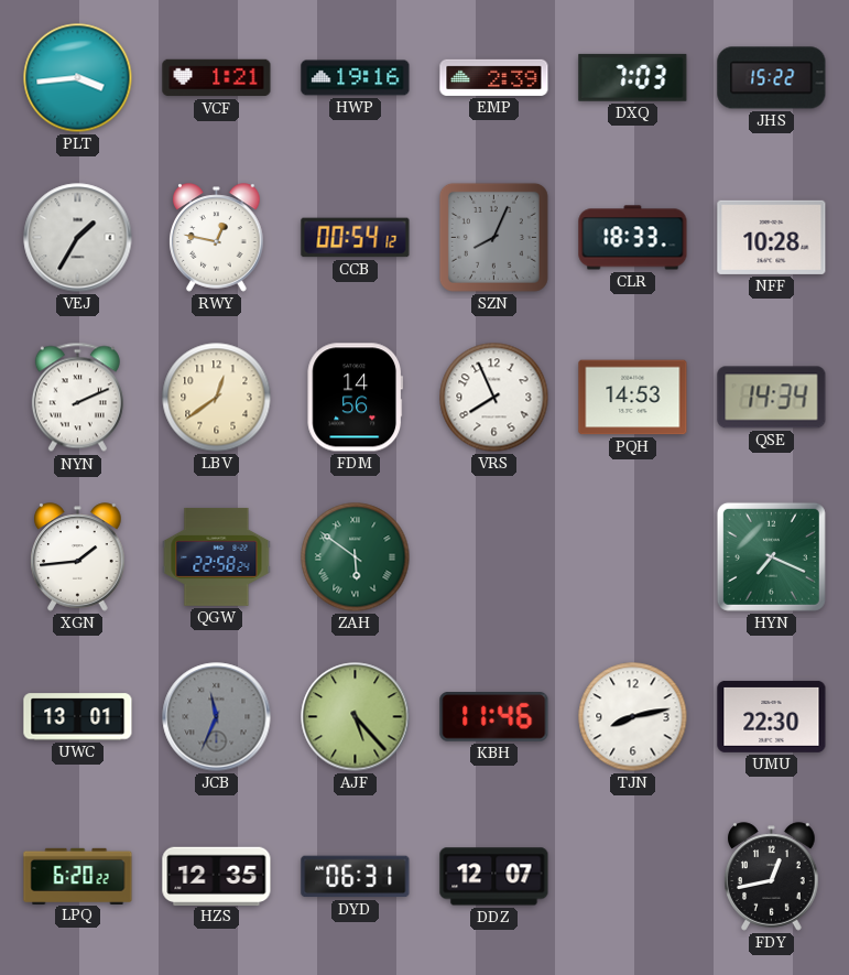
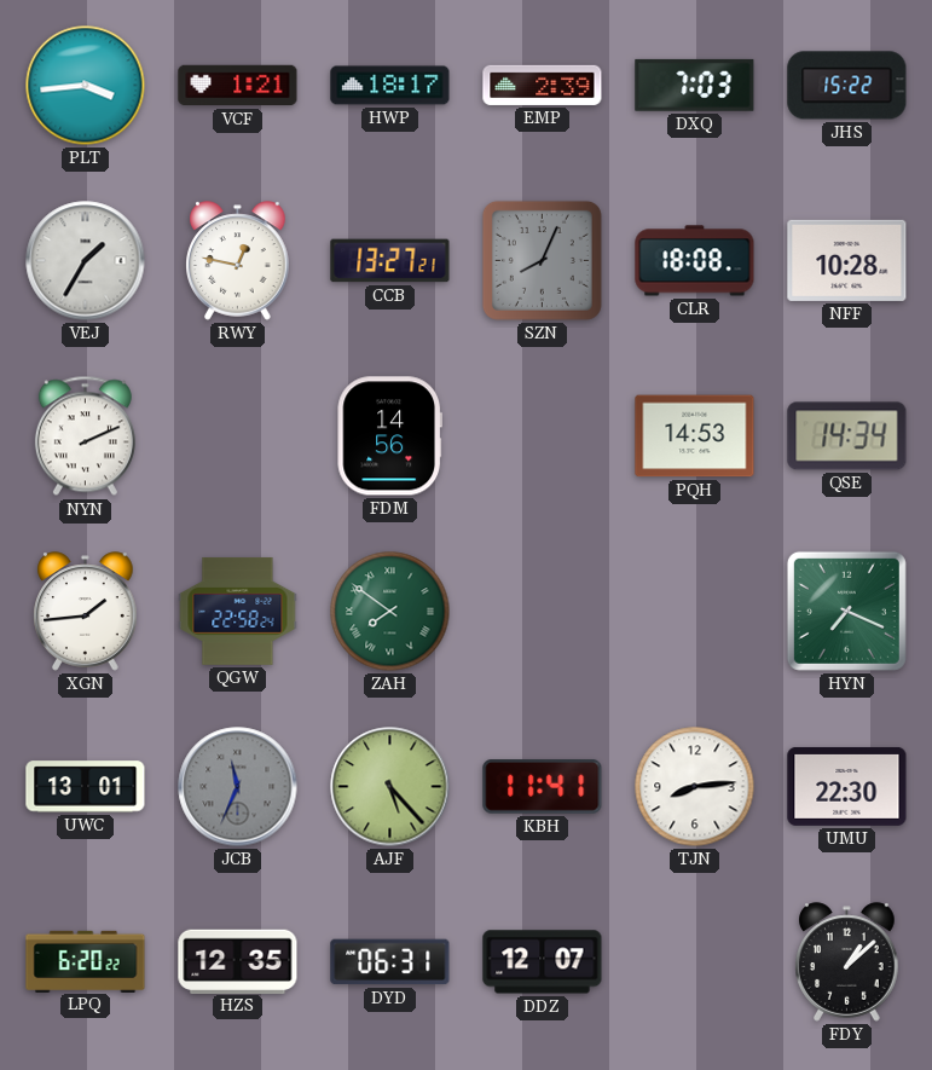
HWP: 19:16 -> 18:17
CCB: 00:54 -> 13:27
CLR: 18:33 -> 18:08
LBV: 12:39 -> none
VRS: 7:56 -> none
ZAH: 5:51 -> 7:51
KBH: 11:46 -> 11:41
TJN: 8:13 -> 8:14
FDY: 12:43 -> 1:08
